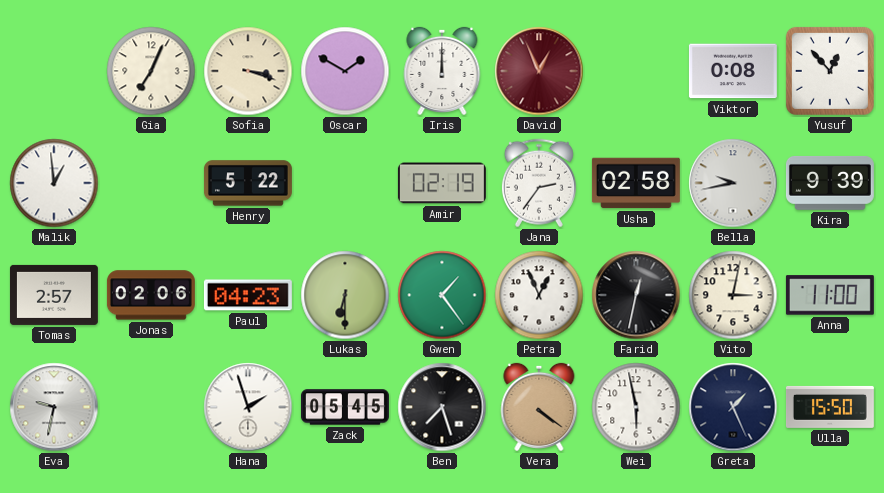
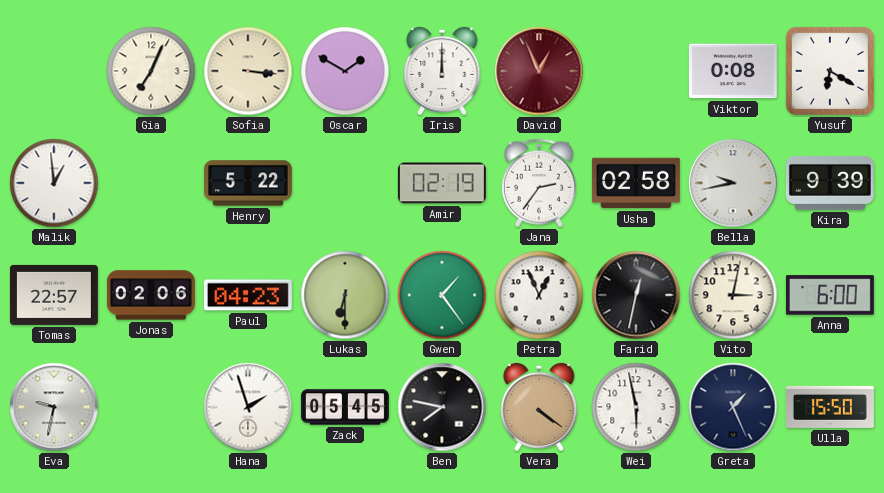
Sofia: 3:18 -> 3:16
Yusuf: 12:53 -> 6:20
Tomas: 2:57 -> 22:57
Anna: 11:00 -> 6:00
Ben: 7:27 -> 7:47
